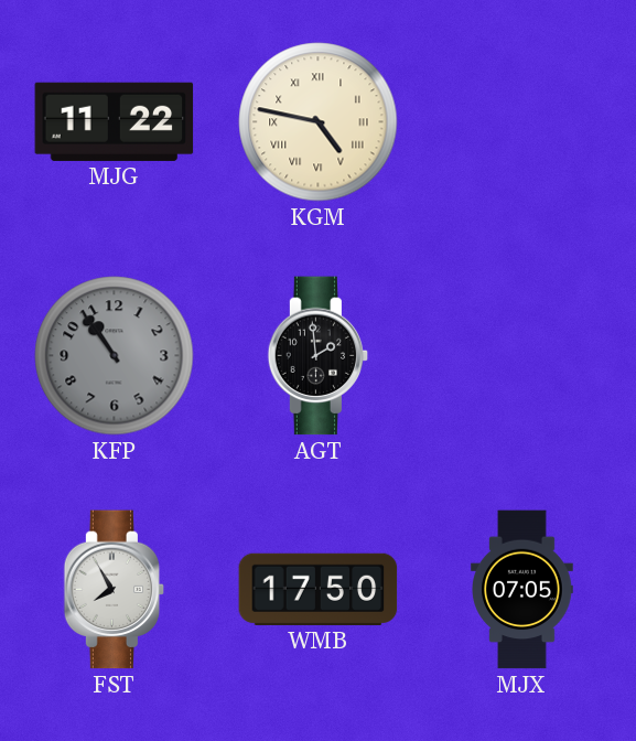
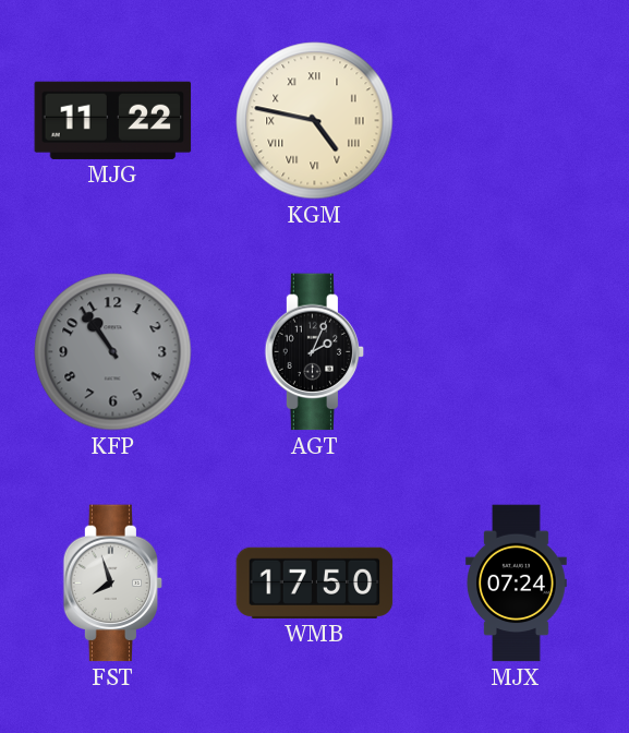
AGT: 1:59 -> 2:04
FST: 7:55 -> 7:57
MJX: 07:05 -> 07:24
